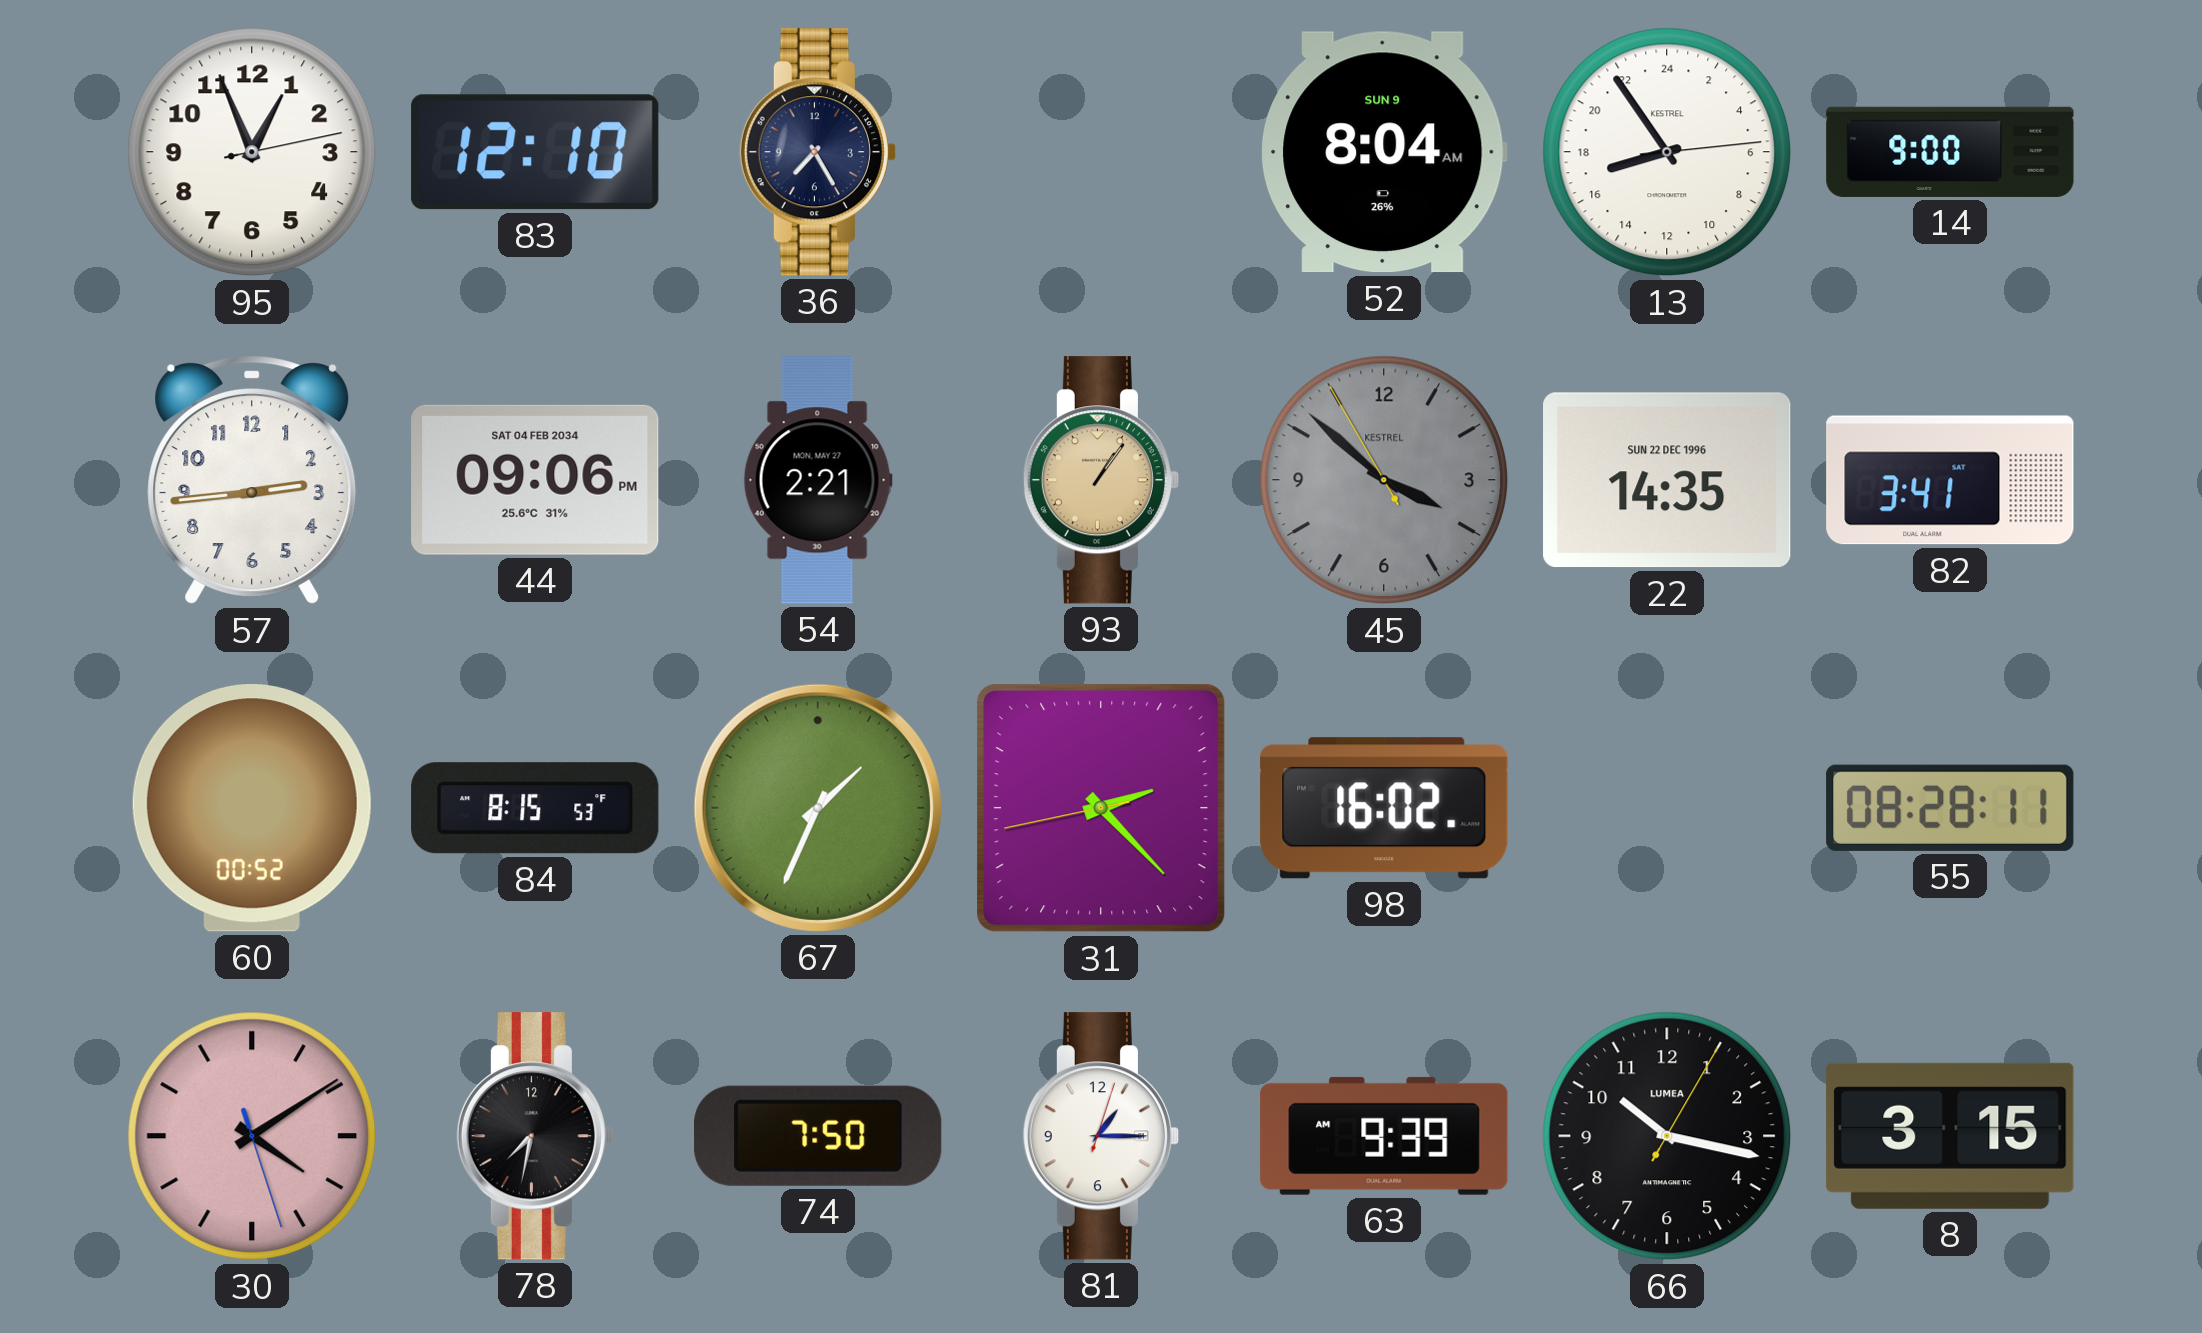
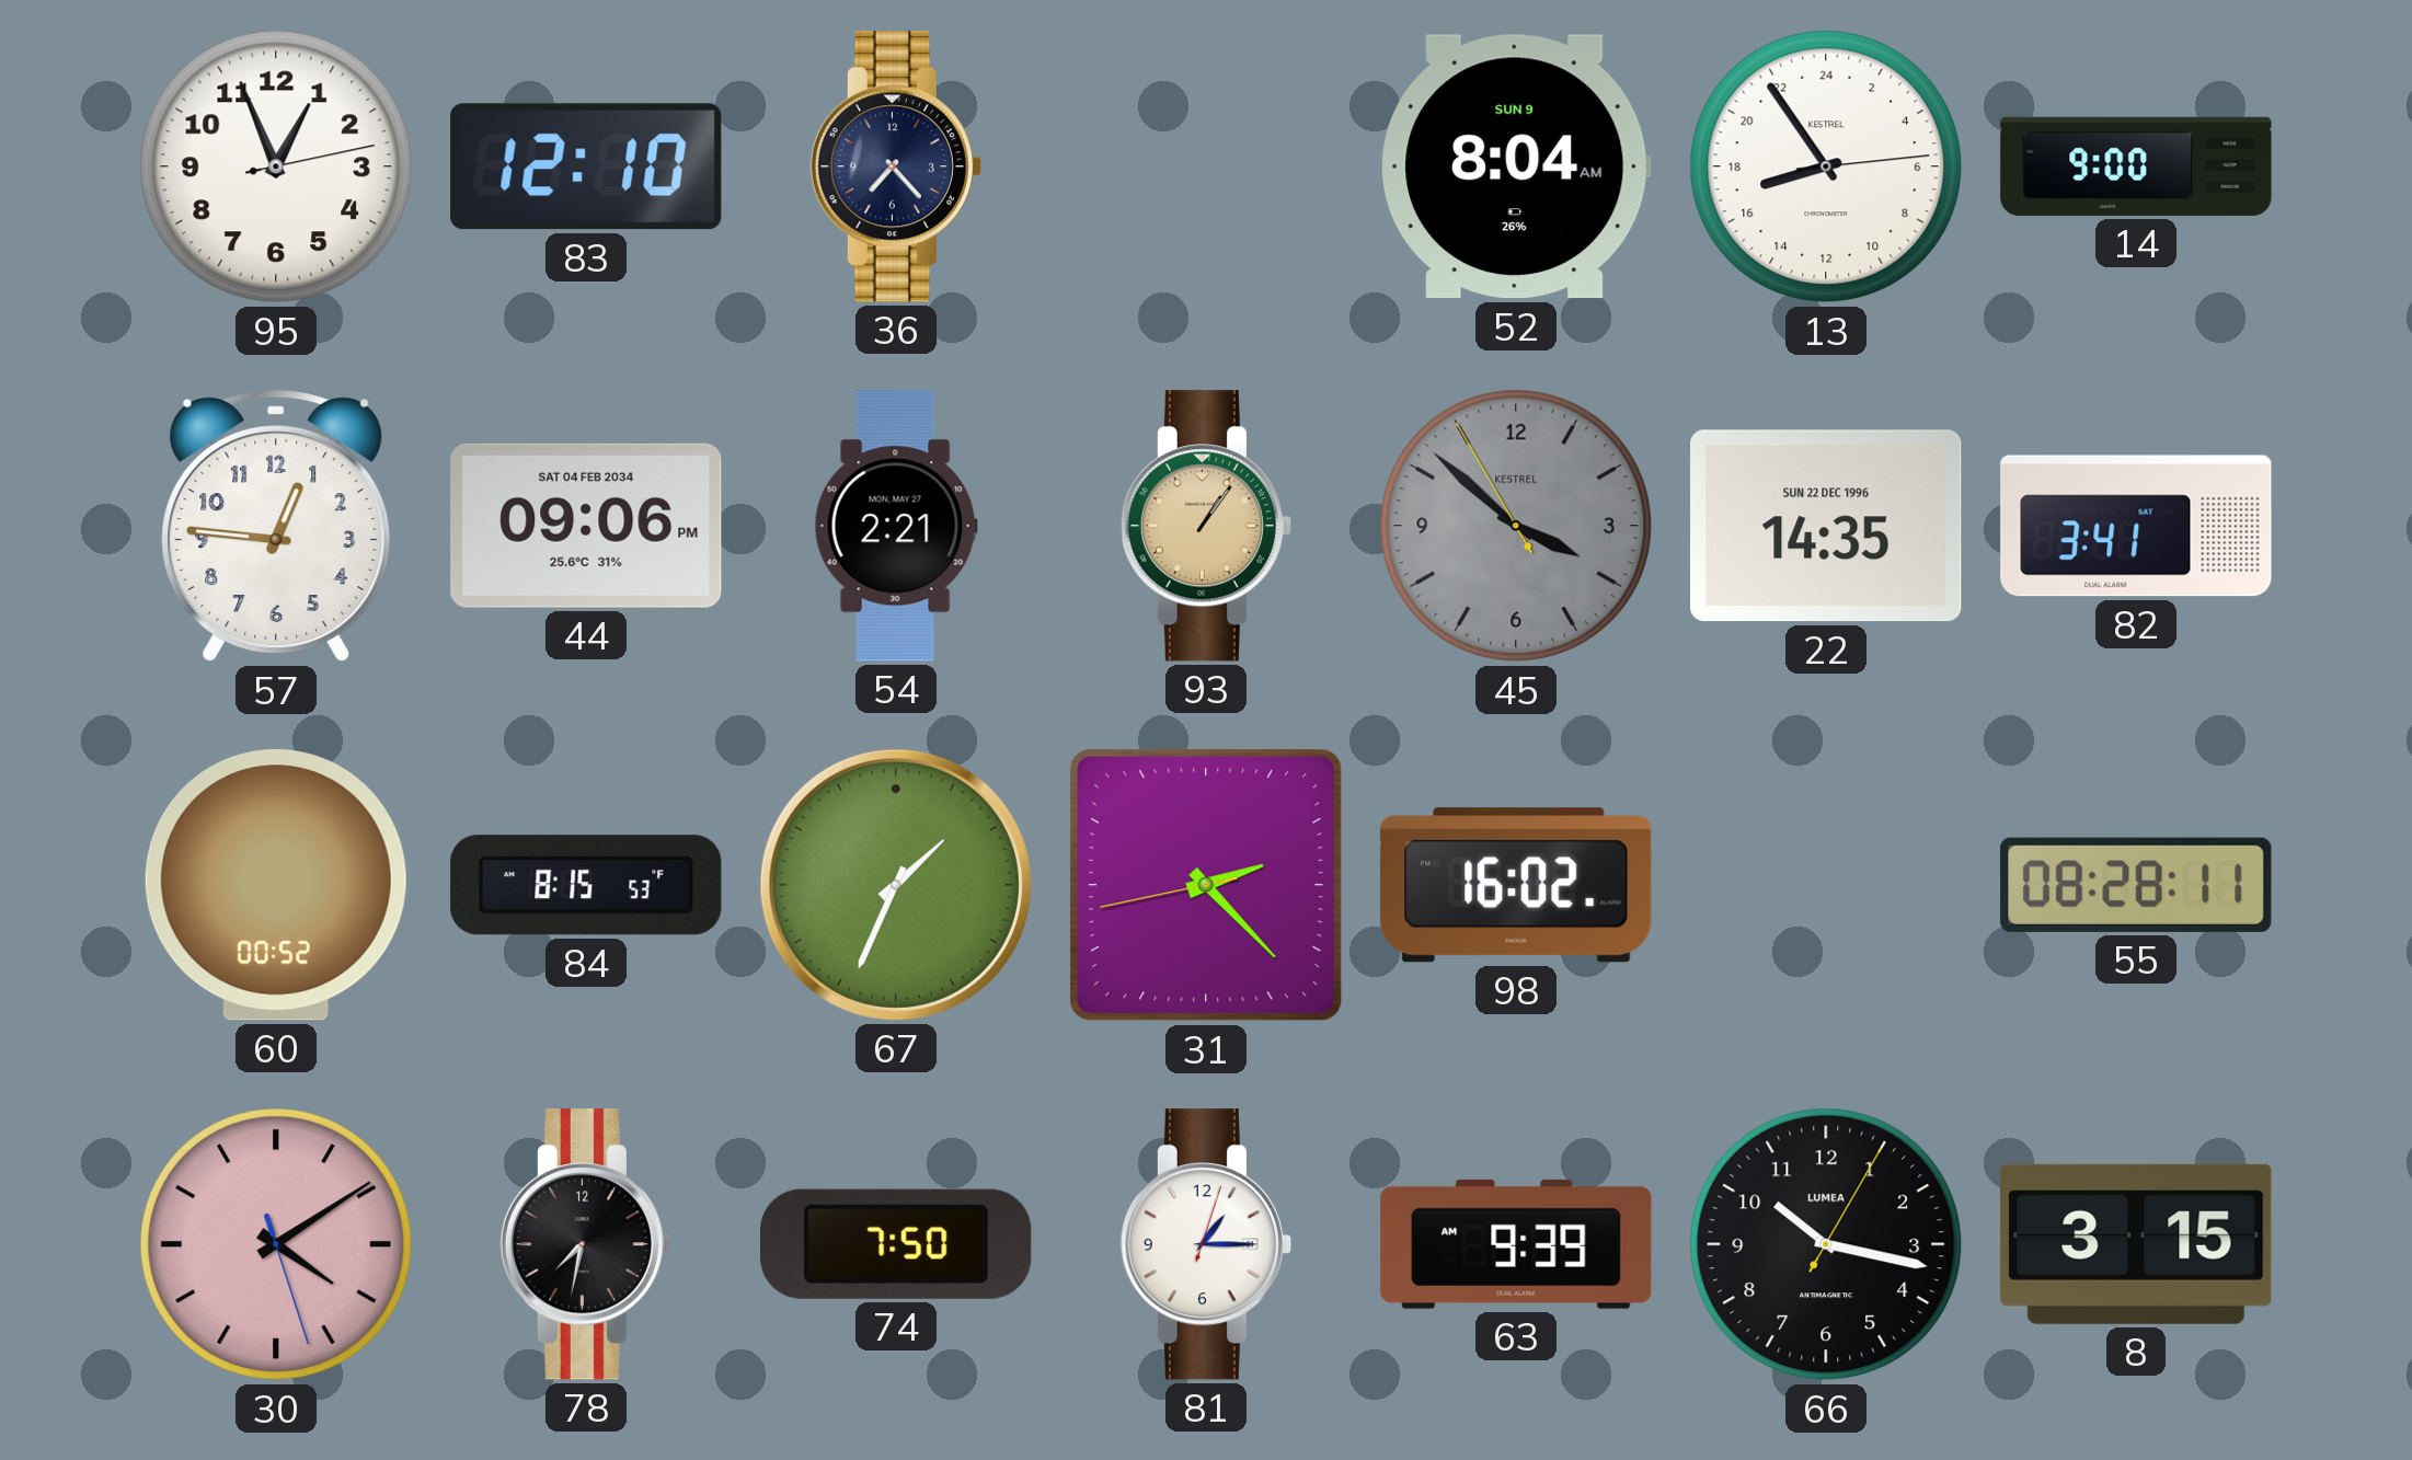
36: 7:25 -> 7:23
57: 2:44 -> 12:46
